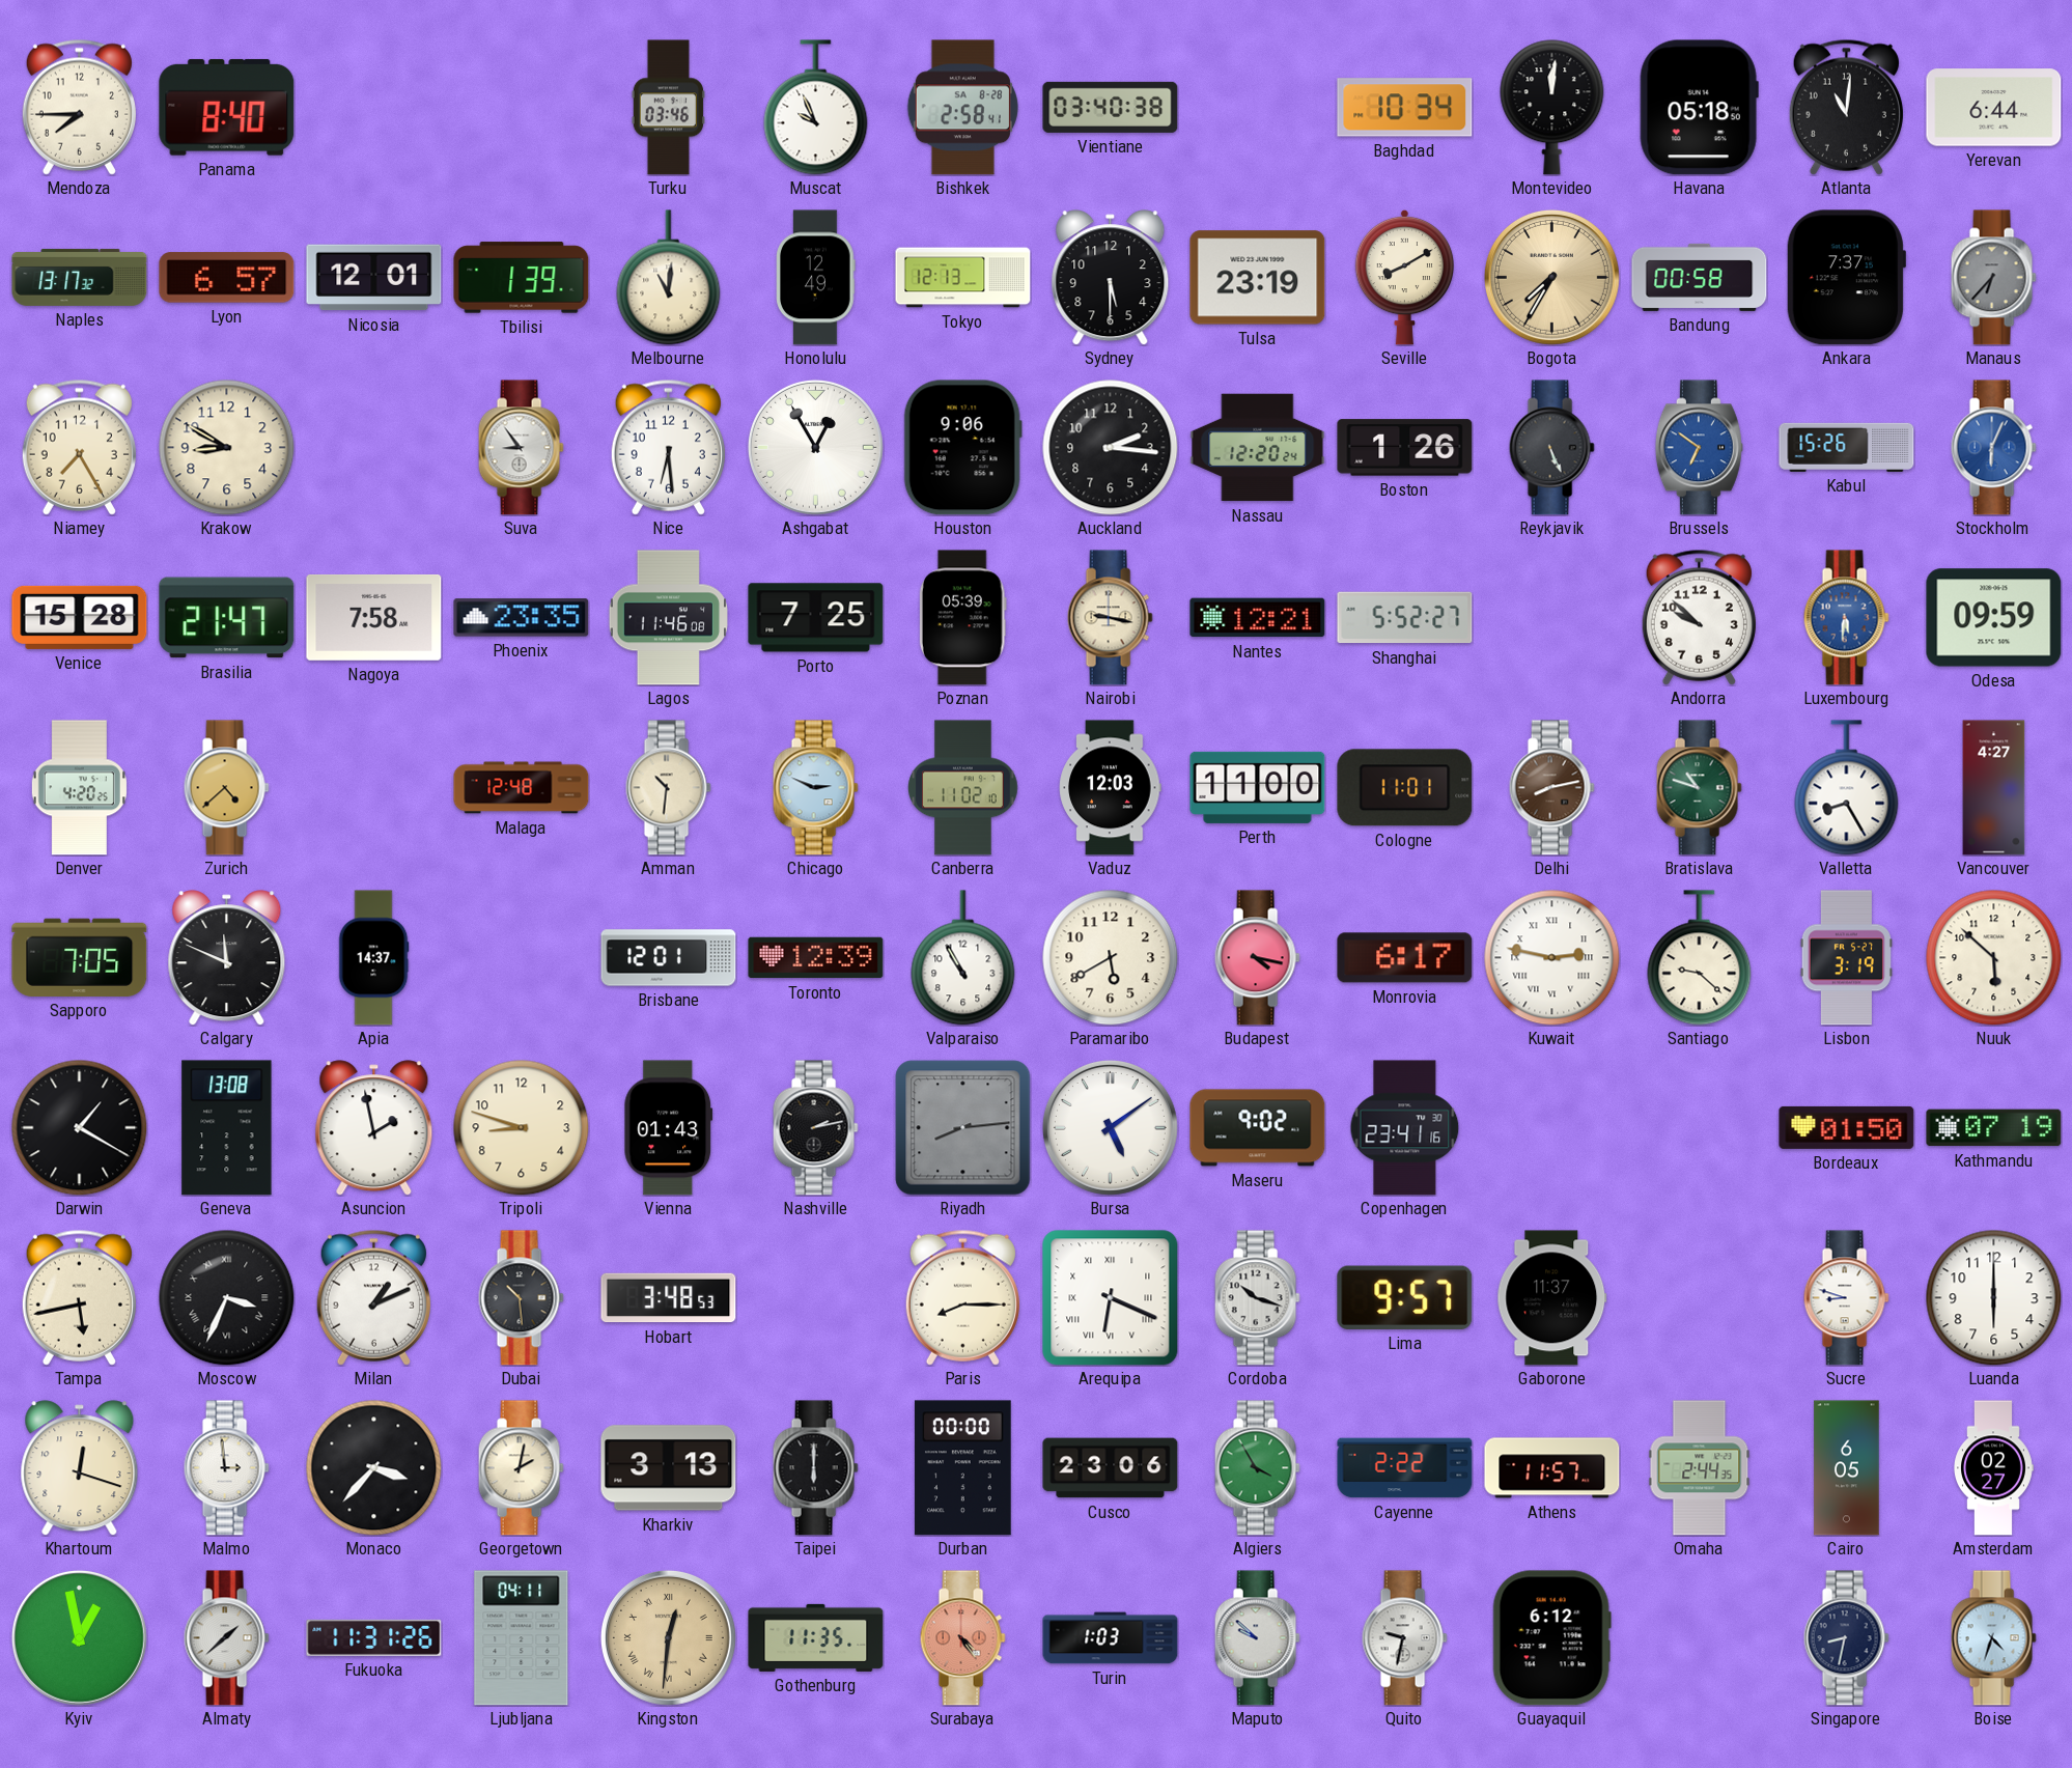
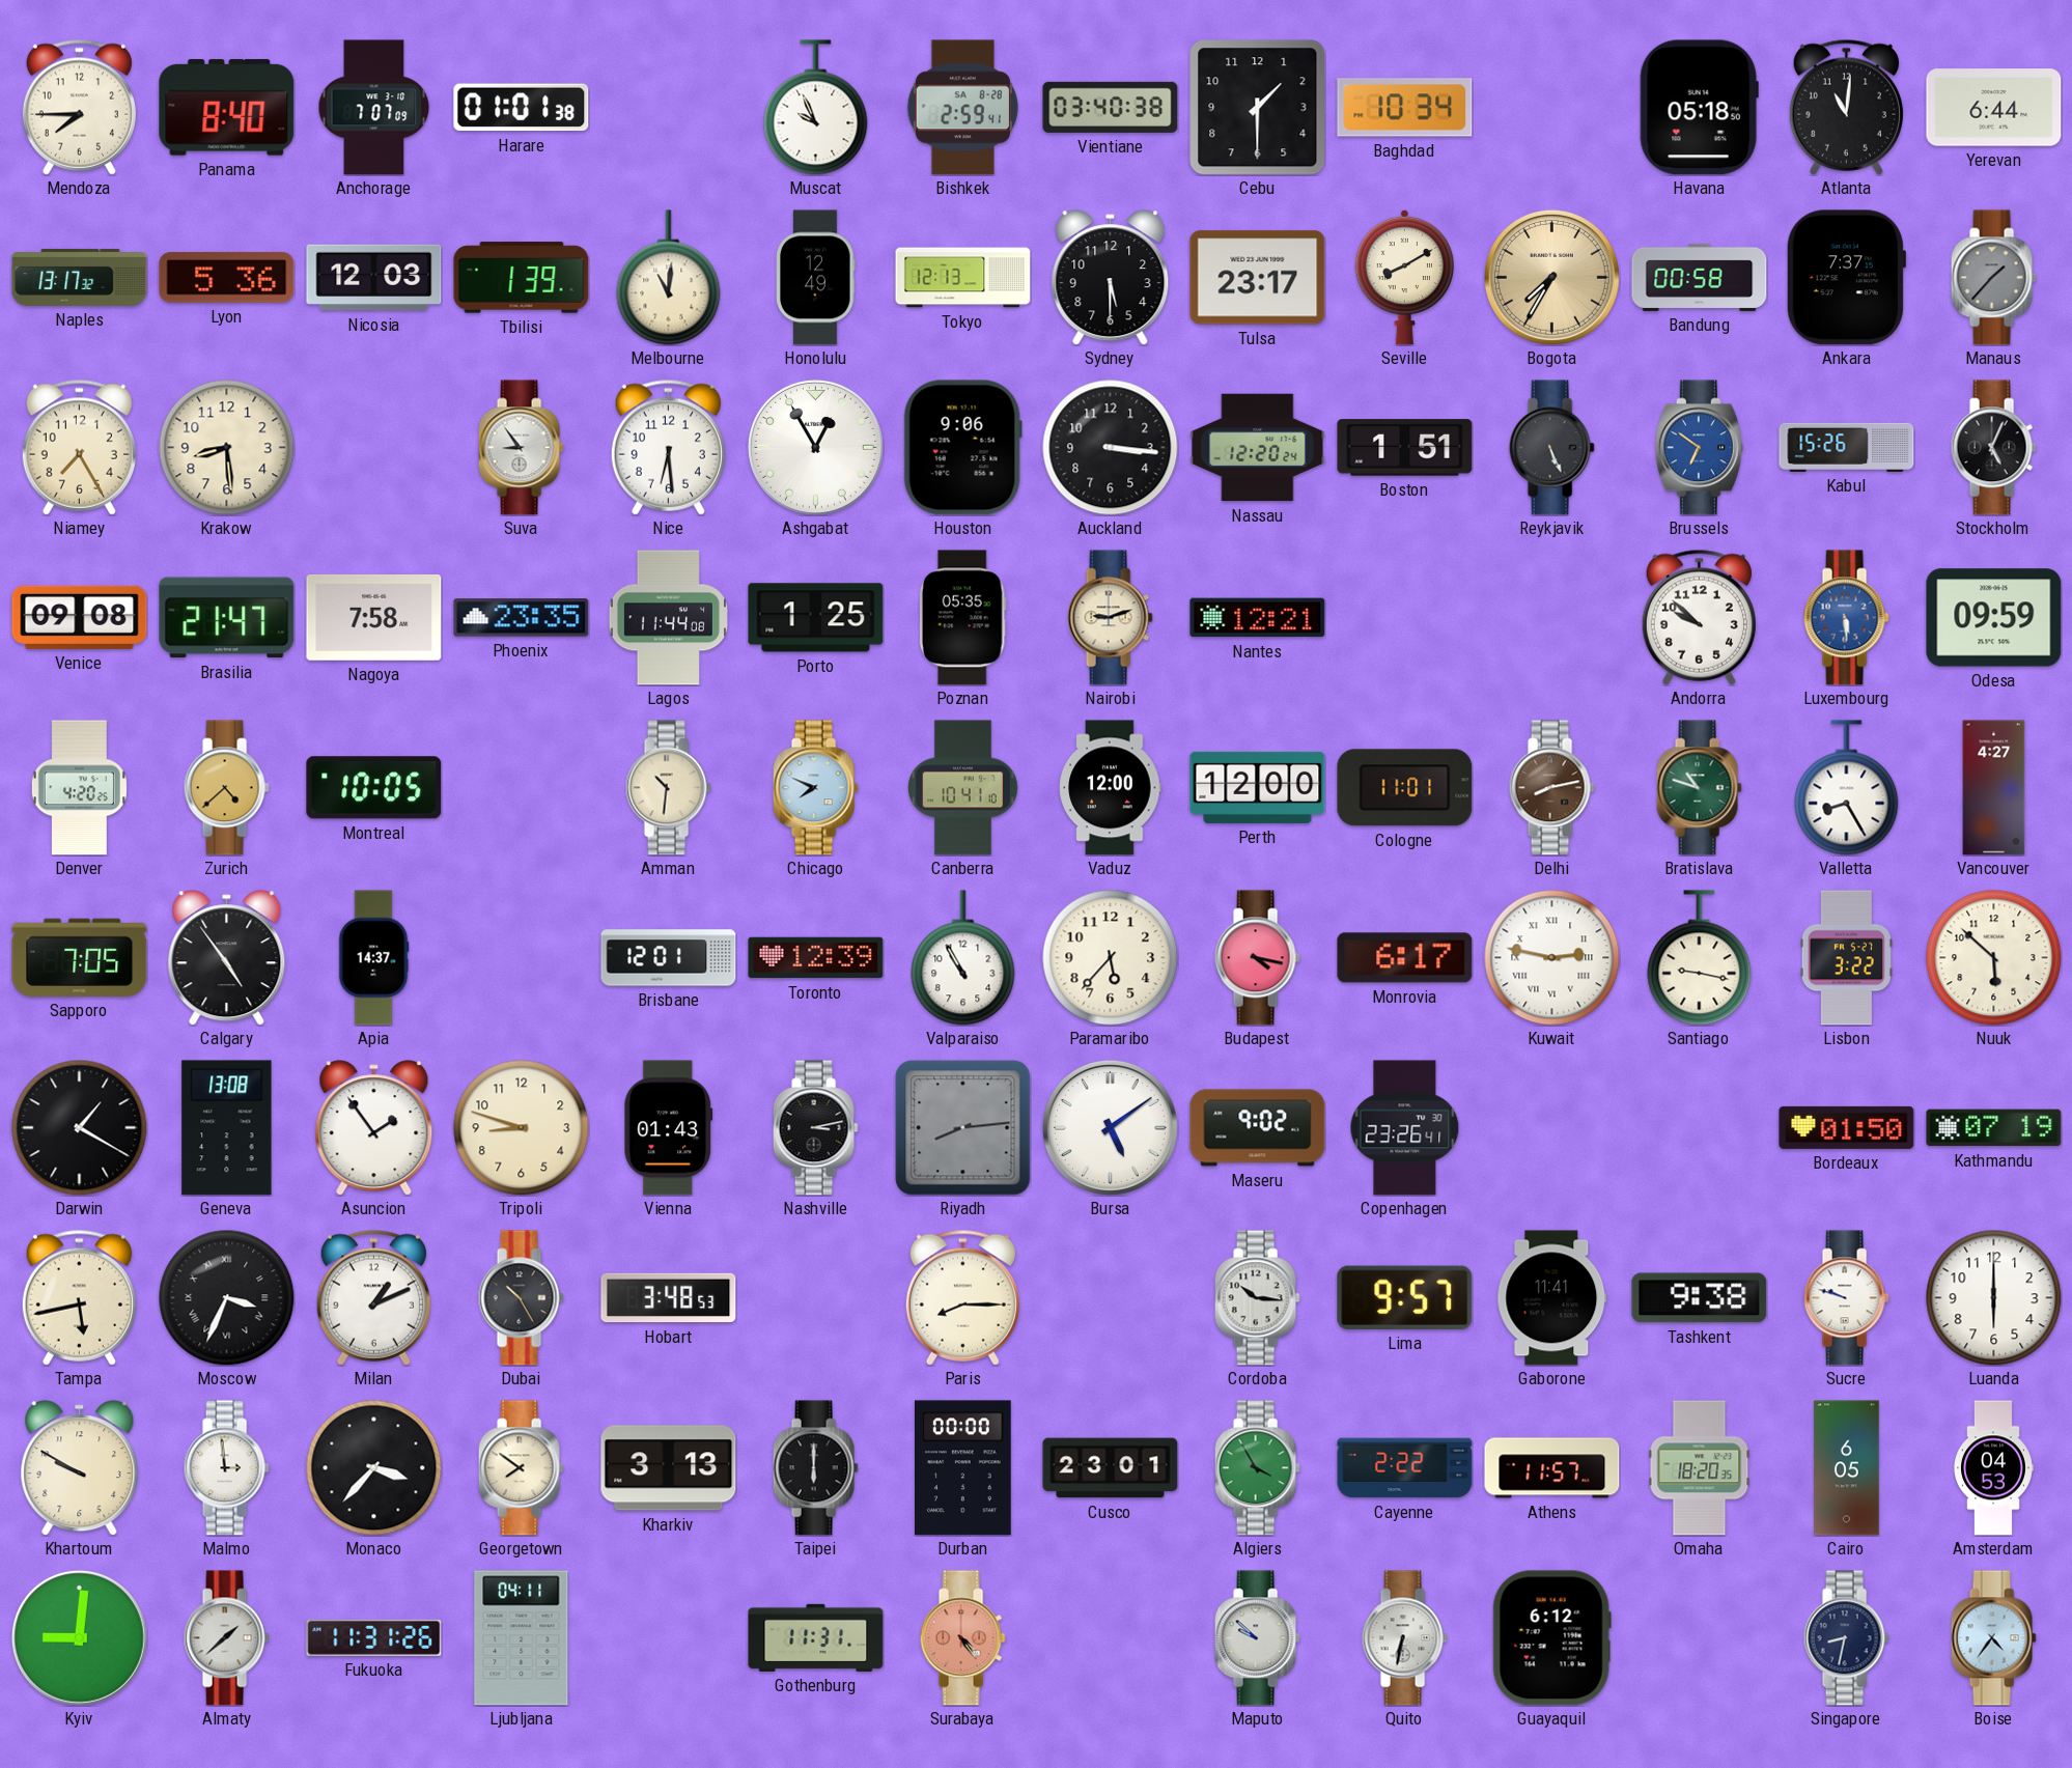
Anchorage: none -> 7:07
Harare: none -> 01:01
Turku: 03:46 -> none
Bishkek: 2:58 -> 2:59
Cebu: none -> 1:30
Montevideo: 12:01 -> none
Lyon: 6:57 -> 5:36
Nicosia: 12:01 -> 12:03
Tulsa: 23:19 -> 23:17
Manaus: 6:37 -> 1:37
Krakow: 8:50 -> 8:29
Auckland: 2:16 -> 3:16
Boston: 1:26 -> 1:51
Stockholm: 6:04 -> 5:04
Stockholm dial: blue -> black
Venice: 15:28 -> 09:08
Lagos: 11:46 -> 11:44
Porto: 7:25 -> 1:25
Poznan: 05:39 -> 05:35
Nairobi: 9:17 -> 9:12
Shanghai: 5:52 -> none
Luxembourg: 5:31 -> 5:29
Montreal: none -> 10:05
Malaga: 12:48 -> none
Chicago: 2:49 -> 7:49
Canberra: 11:02 -> 10:41
Vaduz: 12:03 -> 12:00
Perth: 11:00 -> 12:00
Calgary: 11:49 -> 4:54
Paramaribo: 5:40 -> 5:37
Santiago: 9:22 -> 9:17
Lisbon: 3:19 -> 3:22
Asuncion: 1:58 -> 1:54
Nashville: 2:13 -> 3:13
Copenhagen: 23:41 -> 23:26
Dubai: 10:29 -> 10:25
Arequipa: 6:19 -> none
Cordoba: 10:18 -> 10:16
Gaborone: 11:37 -> 11:41
Tashkent: none -> 9:38
Sucre: 8:48 -> 9:48
Khartoum: 12:18 -> 9:50
Georgetown: 2:02 -> 7:51
Cusco: 23:06 -> 23:01
Omaha: 2:44 -> 18:20
Amsterdam: 02:27 -> 04:53
Kyiv: 12:58 -> 9:01
Kingston: 12:31 -> none
Gothenburg: 11:35 -> 11:31
Turin: 1:03 -> none
Quito: 9:32 -> 6:32
Boise: 4:33 -> 4:36
